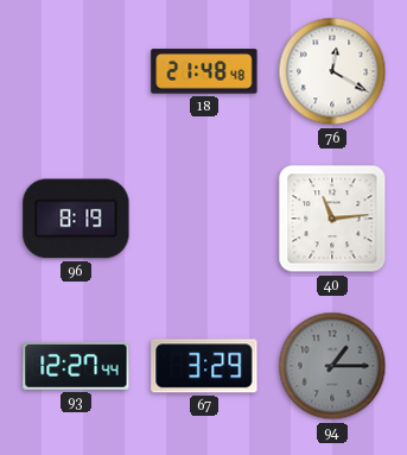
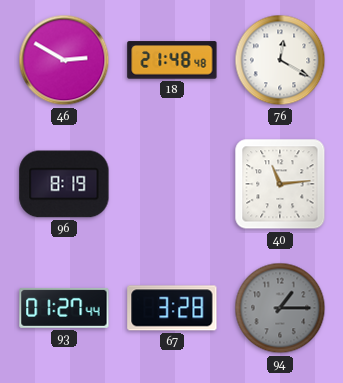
46: none -> 2:50
93: 12:27 -> 01:27
67: 3:29 -> 3:28
